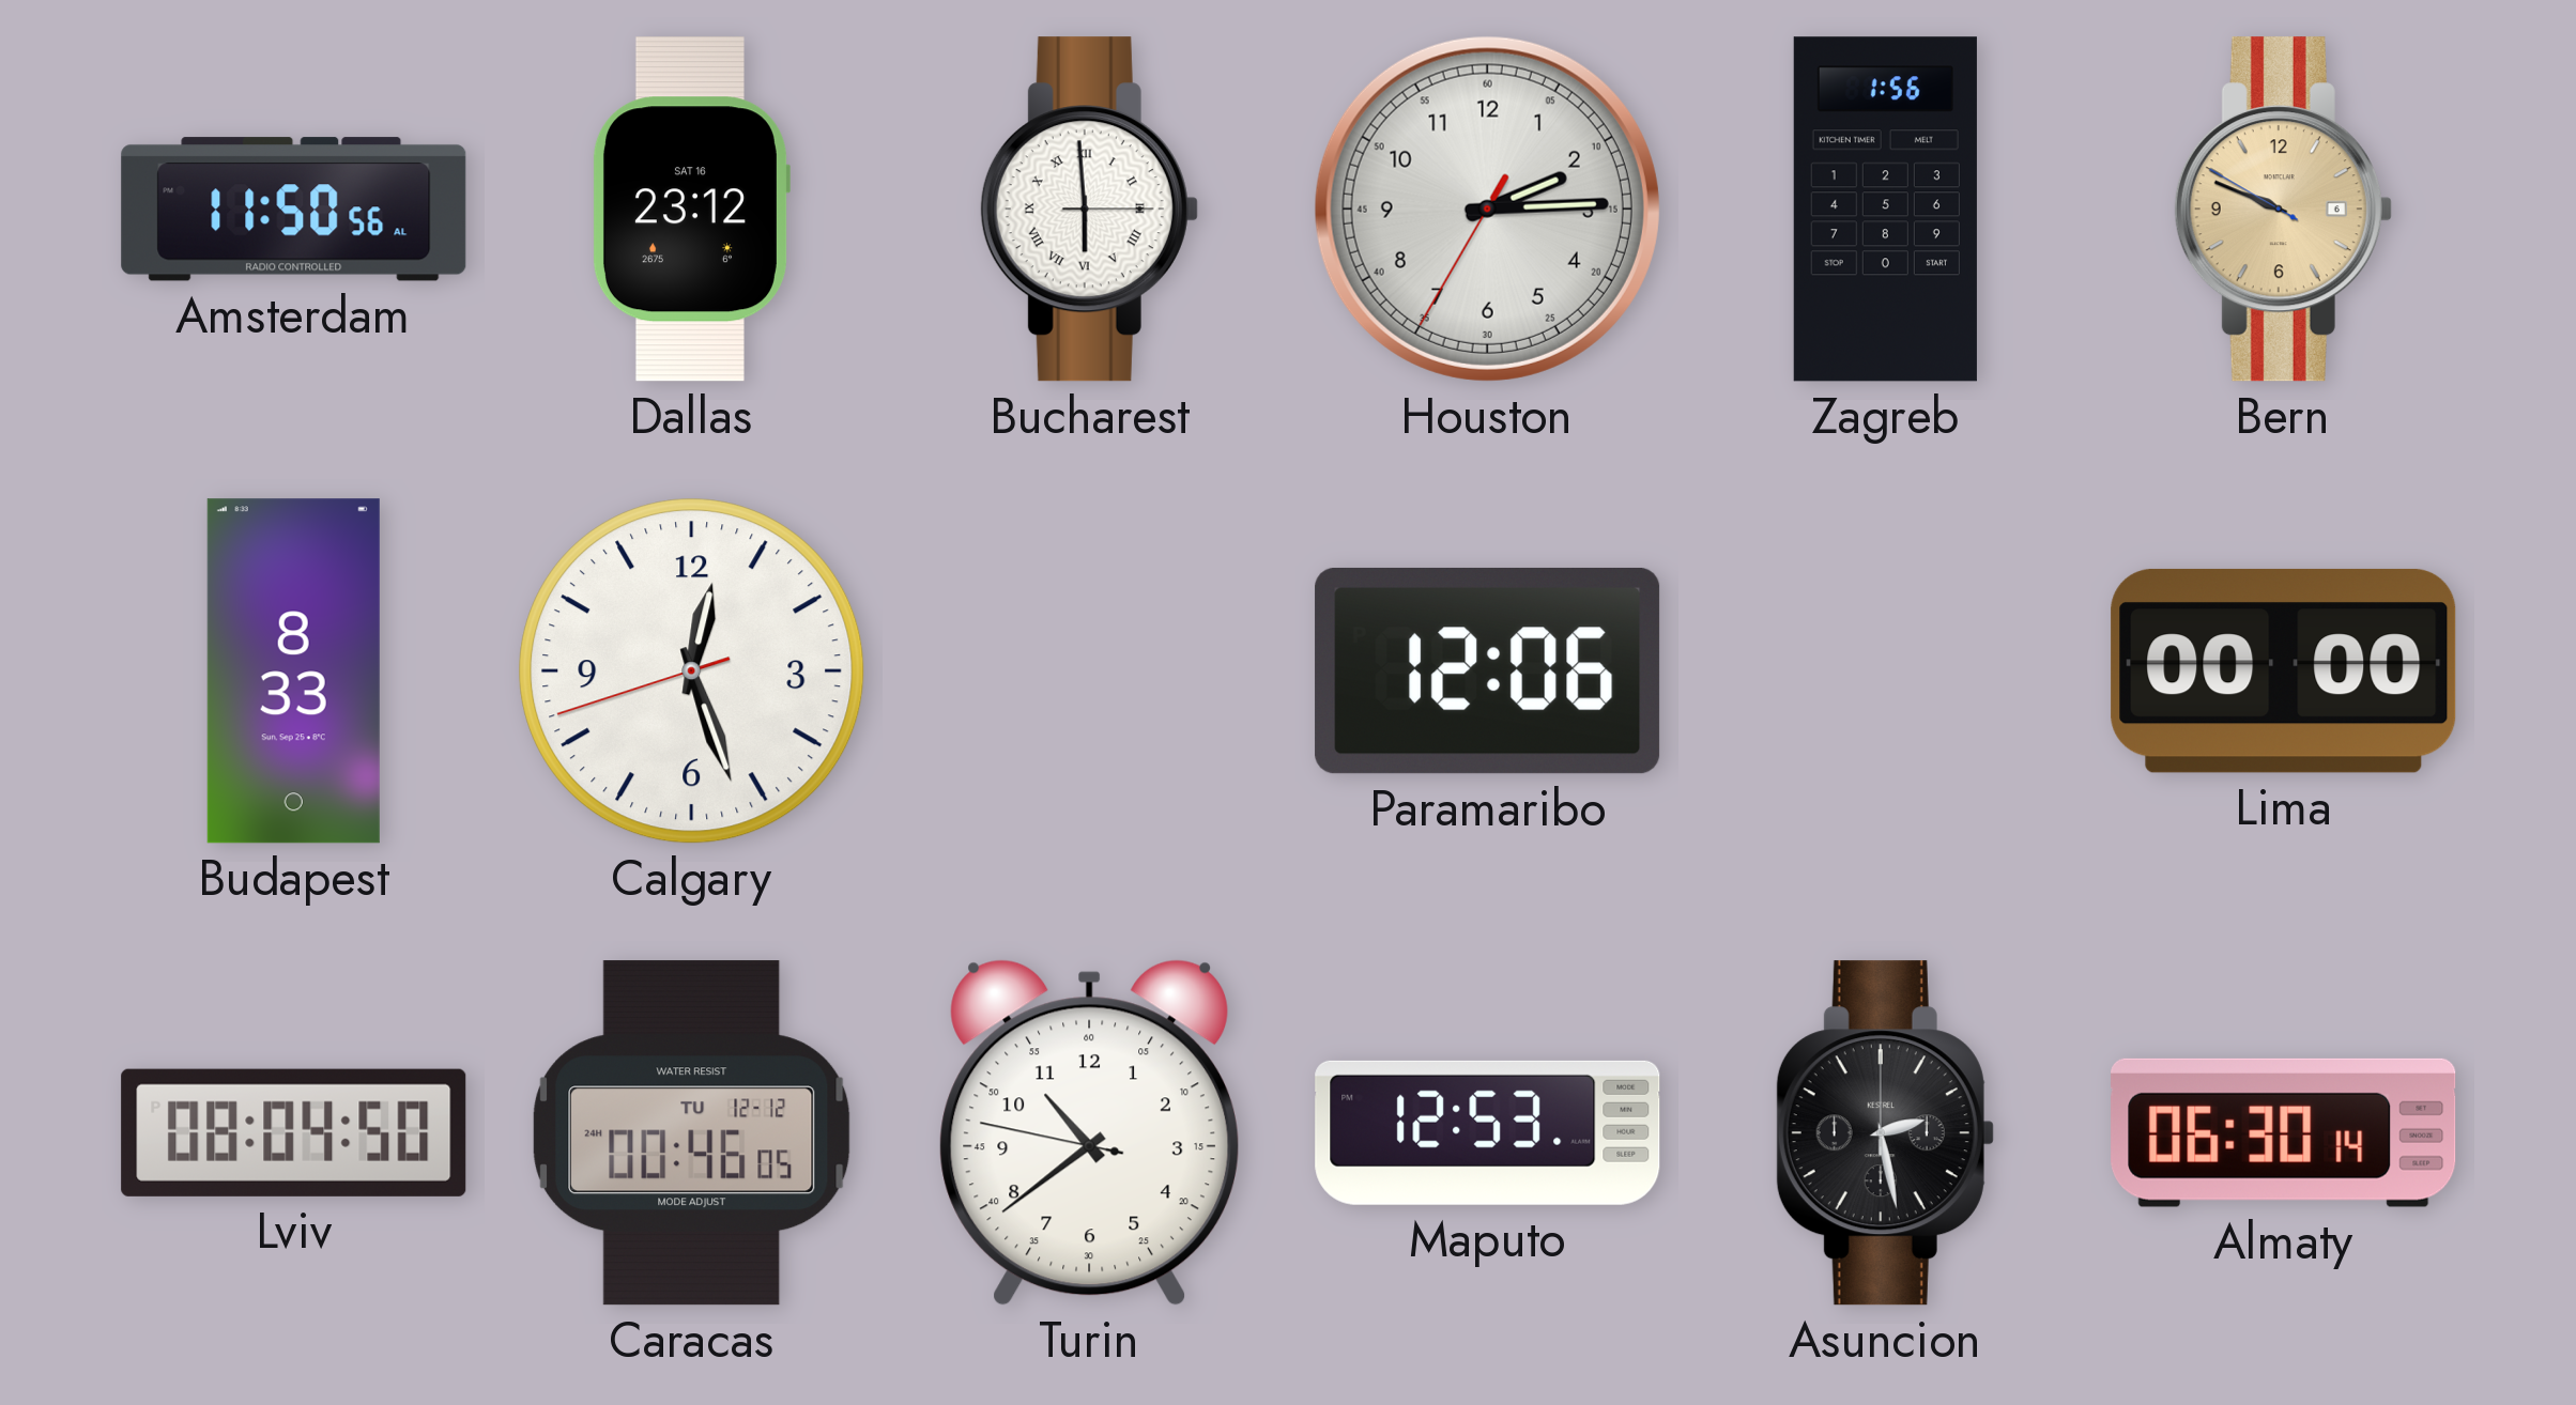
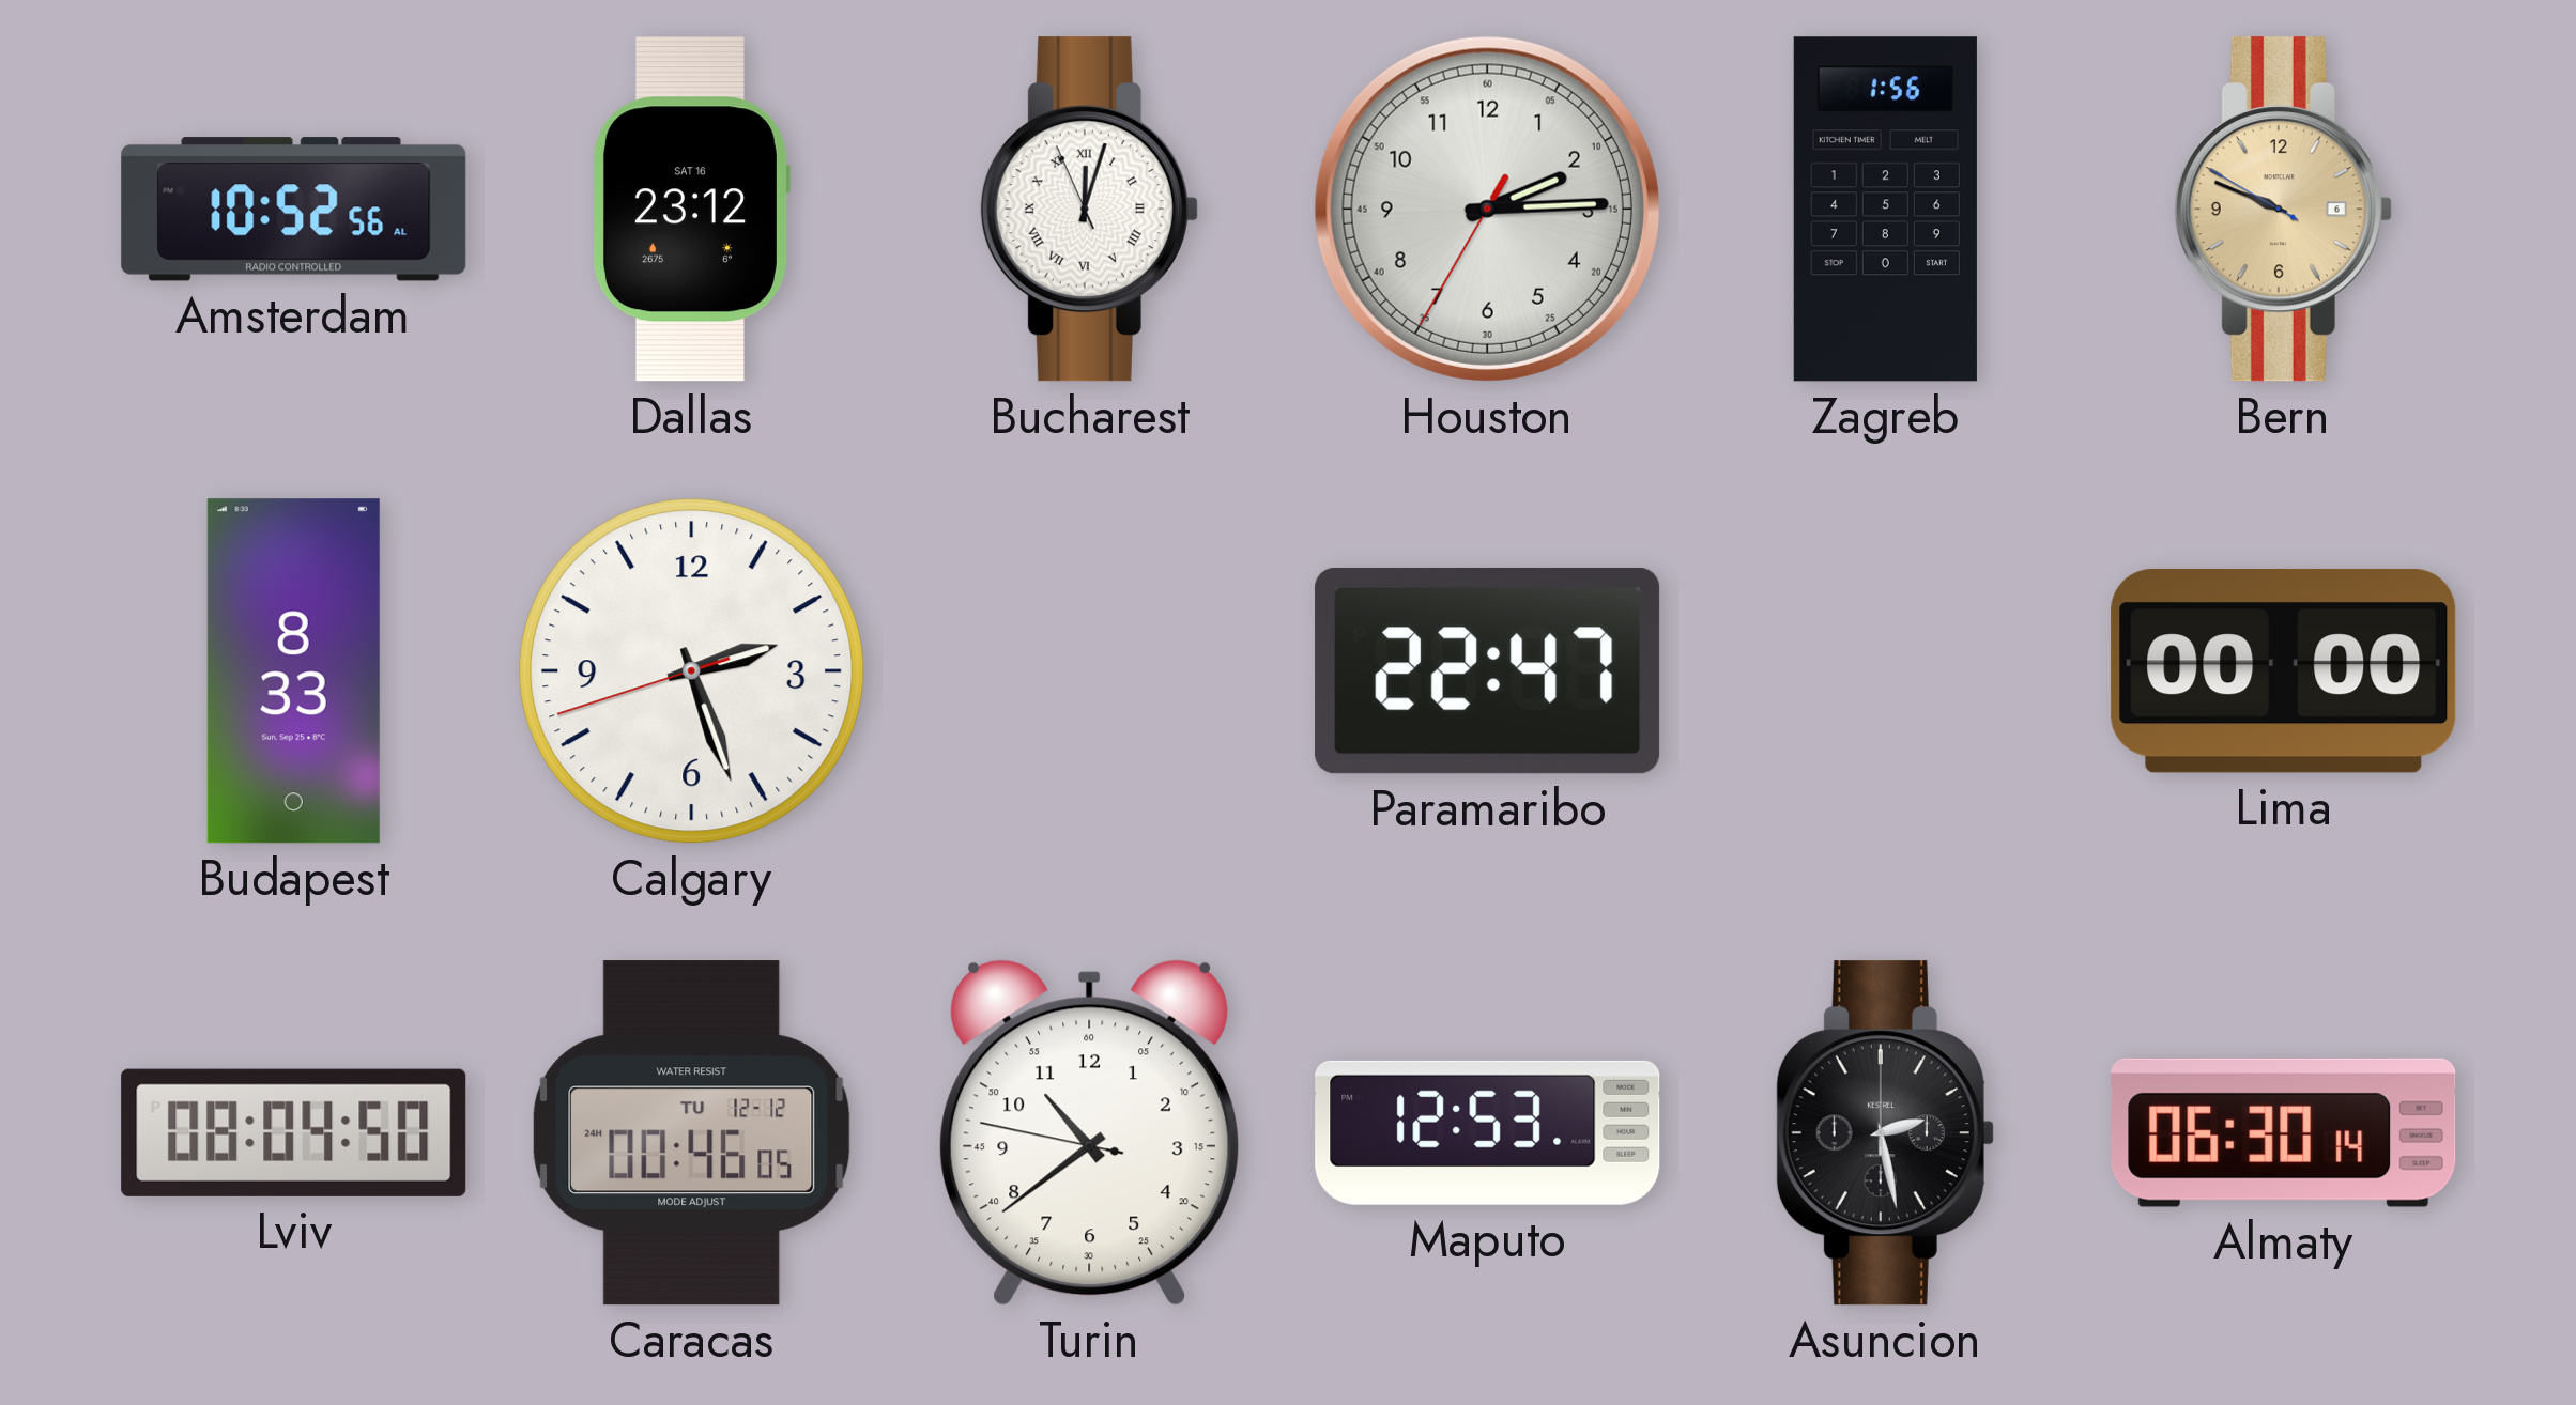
Amsterdam: 11:50 -> 10:52
Bucharest: 5:59 -> 12:02
Calgary: 12:26 -> 2:26
Paramaribo: 12:06 -> 22:47
